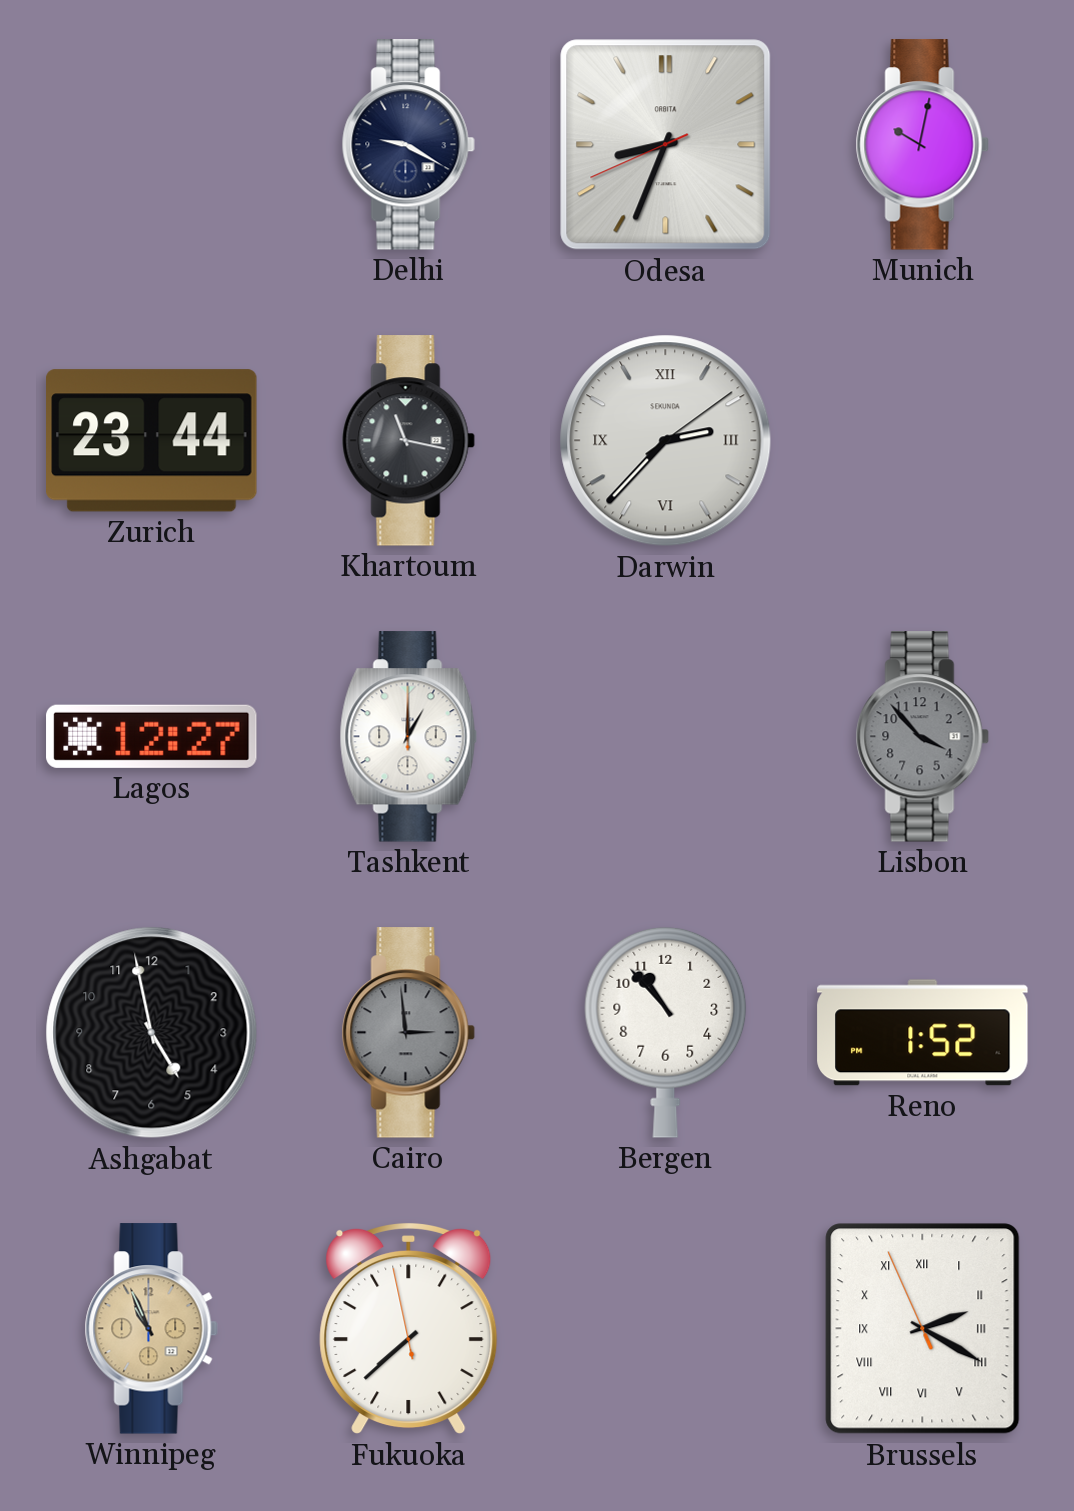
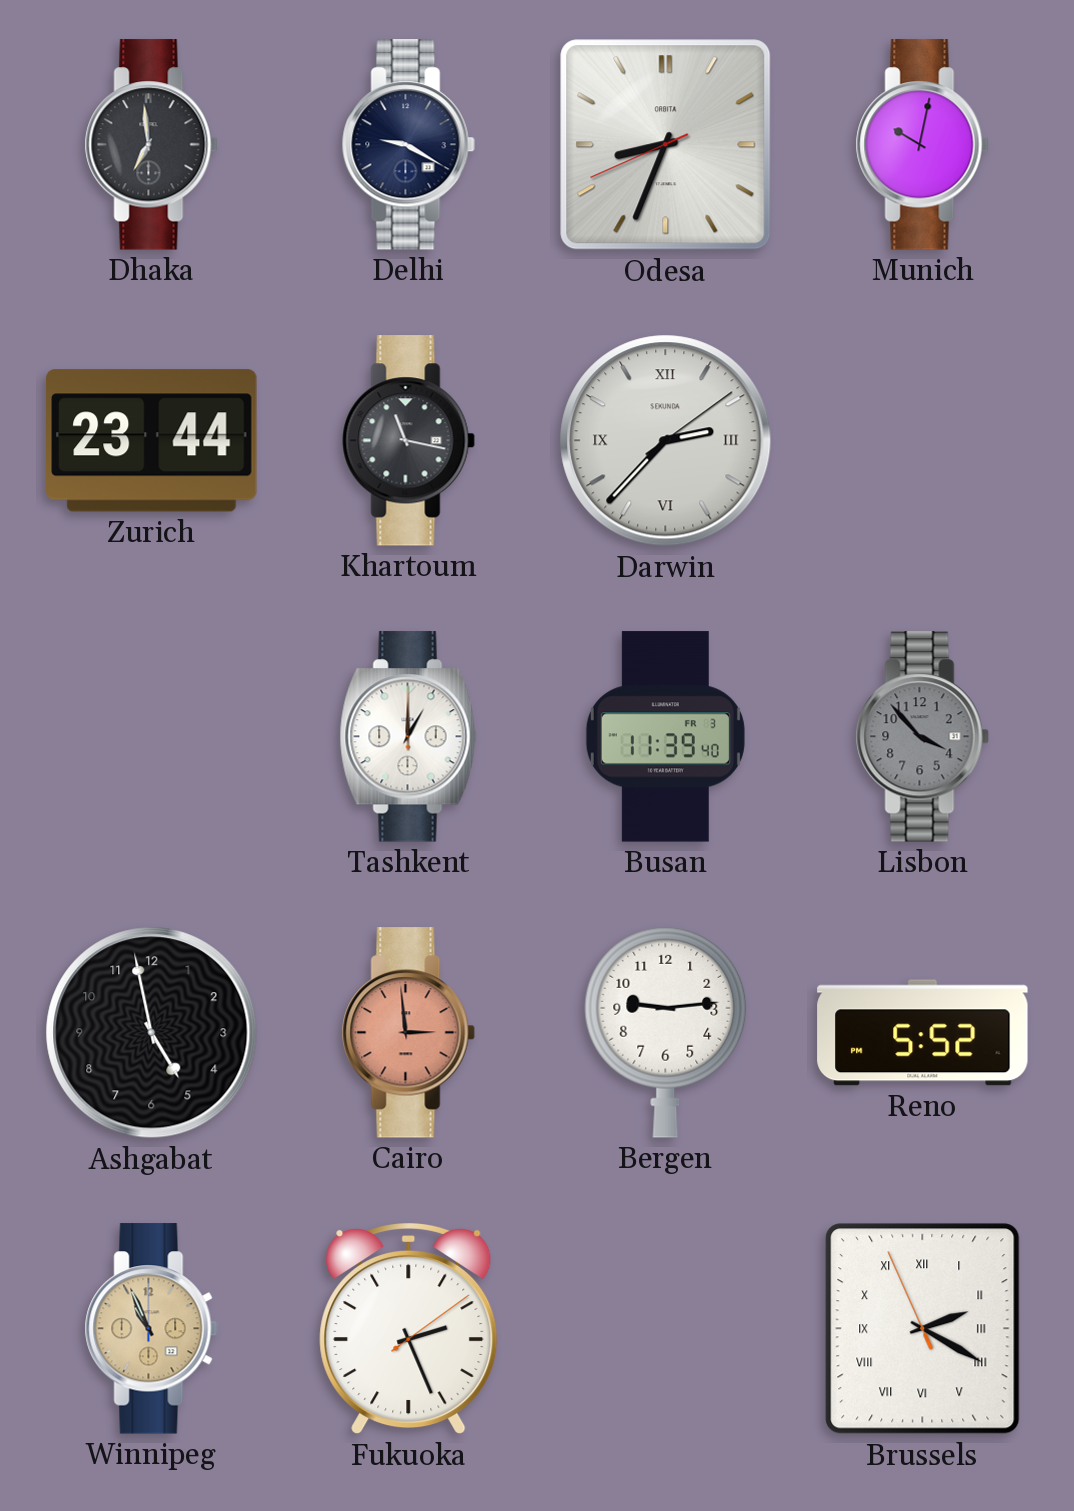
Dhaka: none -> 6:59
Lagos: 12:27 -> none
Busan: none -> 11:39
Cairo dial: grey -> salmon
Bergen: 10:53 -> 9:14
Reno: 1:52 -> 5:52
Fukuoka: 7:37 -> 2:26
